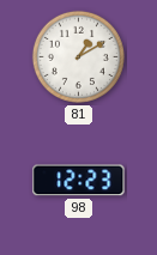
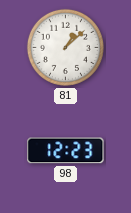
81: 1:10 -> 1:08
